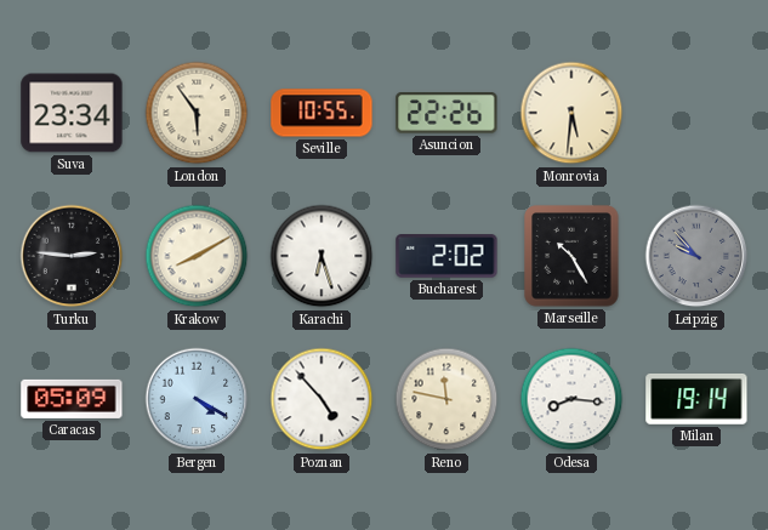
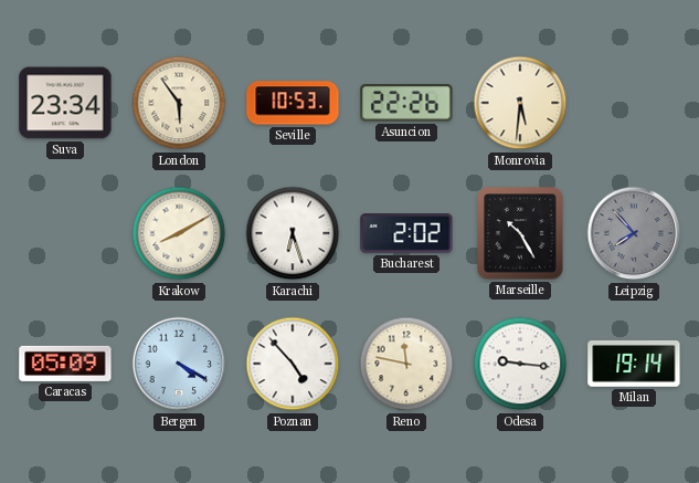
Seville: 10:55 -> 10:53
Turku: 2:46 -> none
Leipzig: 9:53 -> 7:53
Odesa: 8:16 -> 9:16
